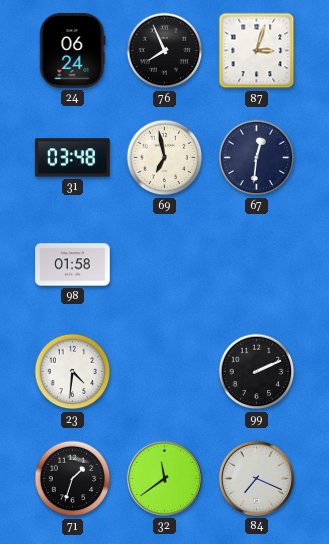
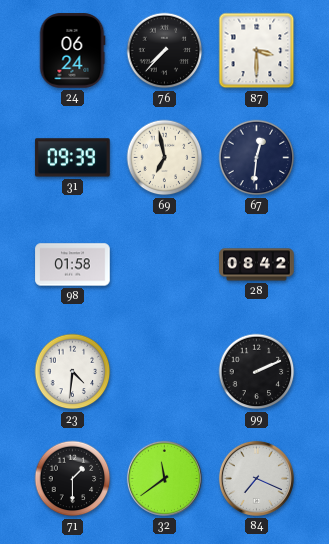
76: 7:56 -> 7:37
87: 3:03 -> 3:30
31: 03:48 -> 09:39
28: none -> 08:42
71: 1:33 -> 1:30
